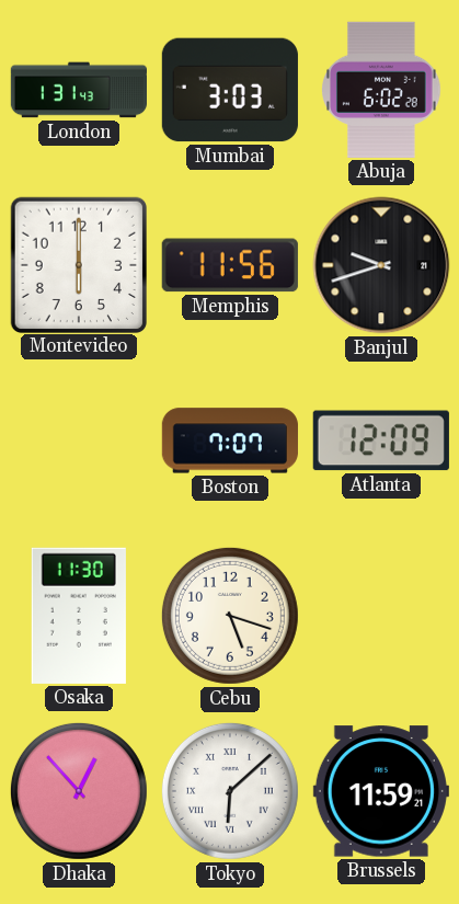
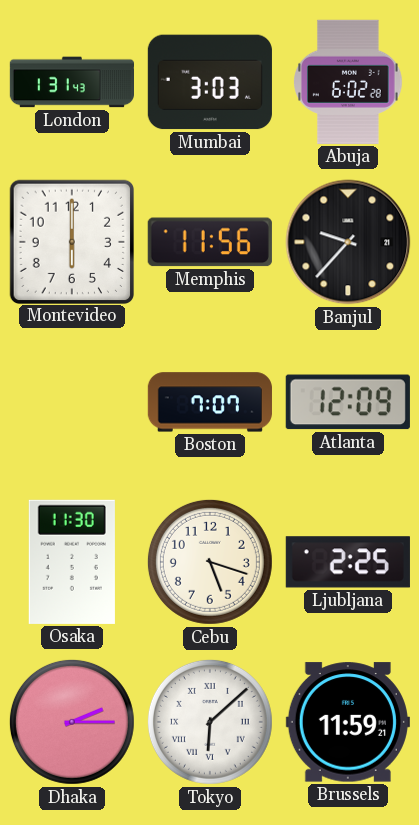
Banjul: 9:42 -> 9:37
Ljubljana: none -> 2:25
Dhaka: 12:53 -> 2:15
